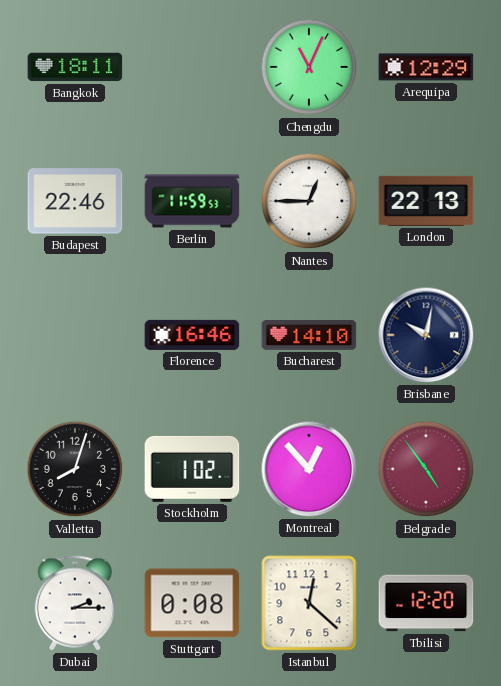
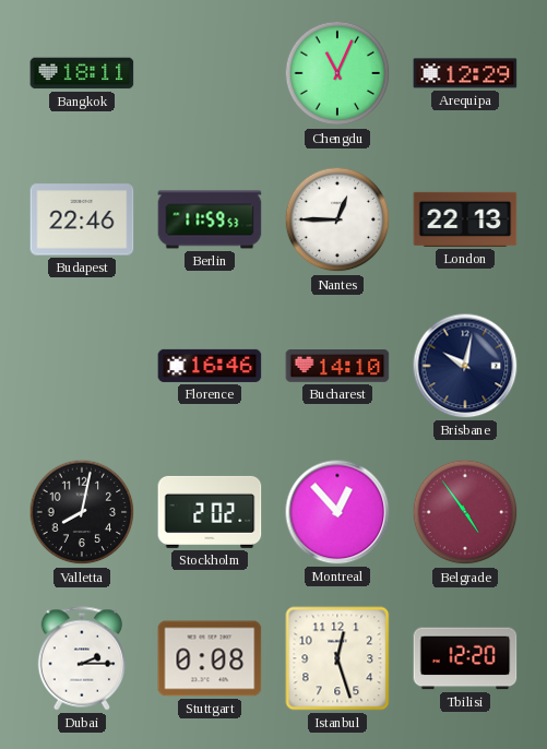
Valletta: 8:03 -> 8:02
Stockholm: 1:02 -> 2:02
Istanbul: 12:22 -> 12:27
